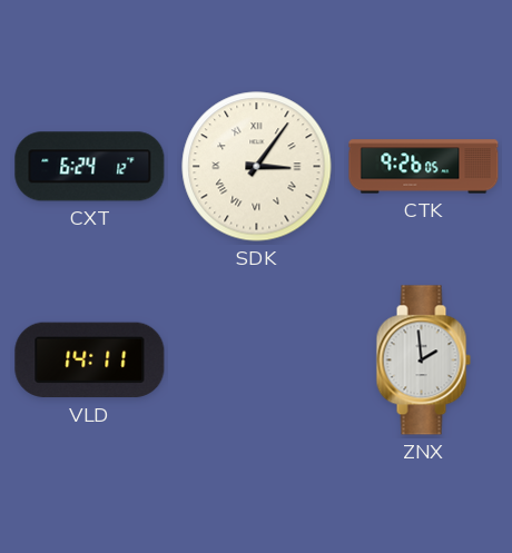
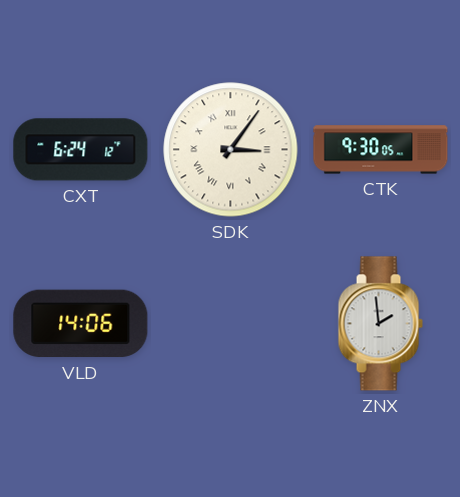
CTK: 9:26 -> 9:30
VLD: 14:11 -> 14:06
